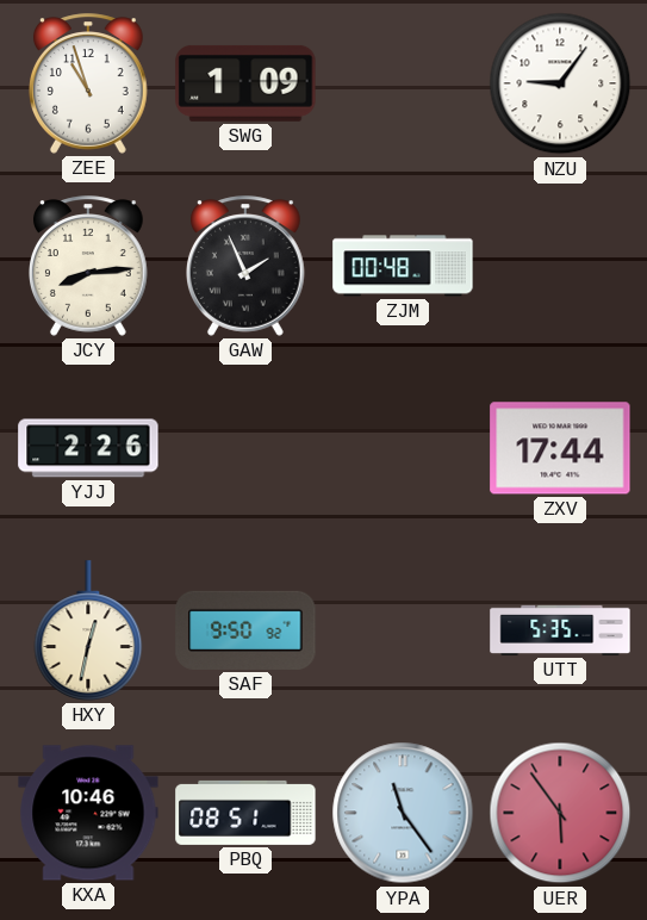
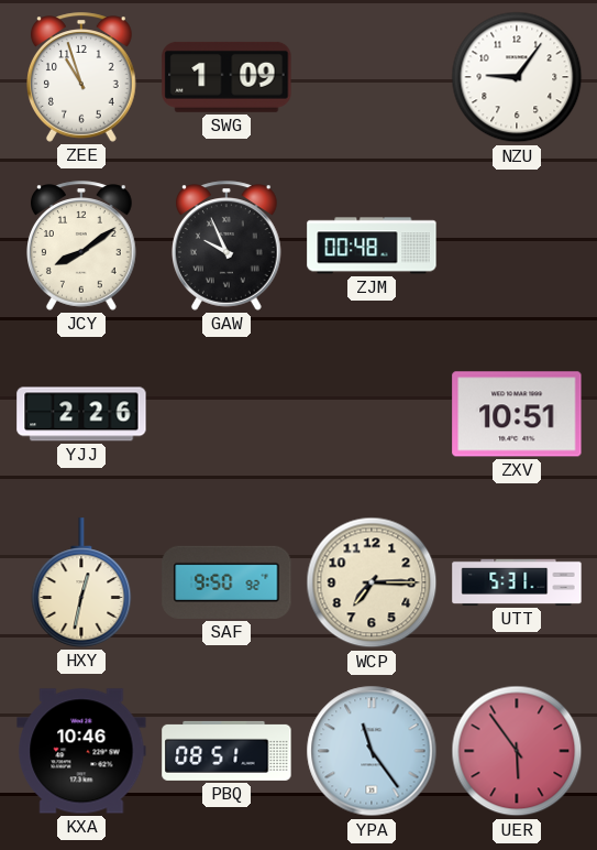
JCY: 8:14 -> 8:09
GAW: 1:56 -> 9:56
ZXV: 17:44 -> 10:51
WCP: none -> 7:15
UTT: 5:35 -> 5:31
